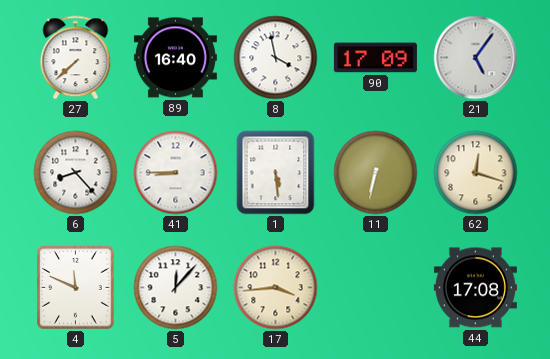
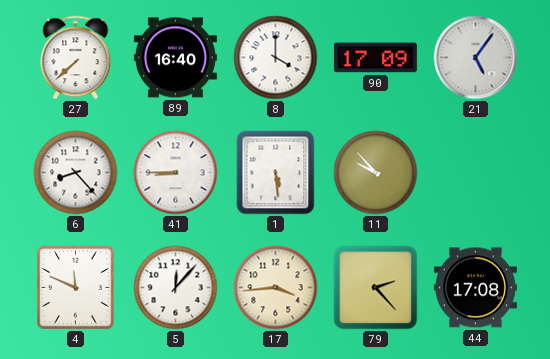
8: 3:58 -> 4:00
11: 6:32 -> 9:53
62: 12:18 -> none
79: none -> 2:23
